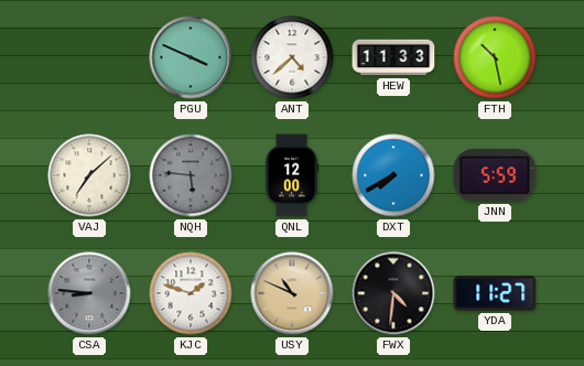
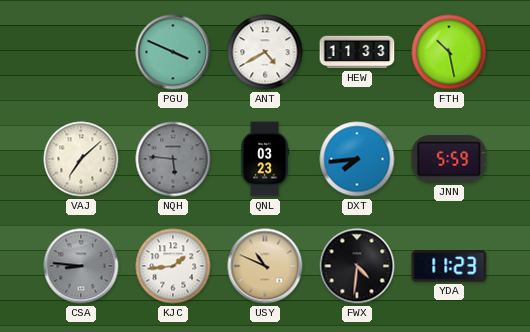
ANT: 4:38 -> 4:40
QNL: 12:00 -> 03:23
DXT: 7:40 -> 7:44
KJC: 1:48 -> 1:44
YDA: 11:27 -> 11:23
